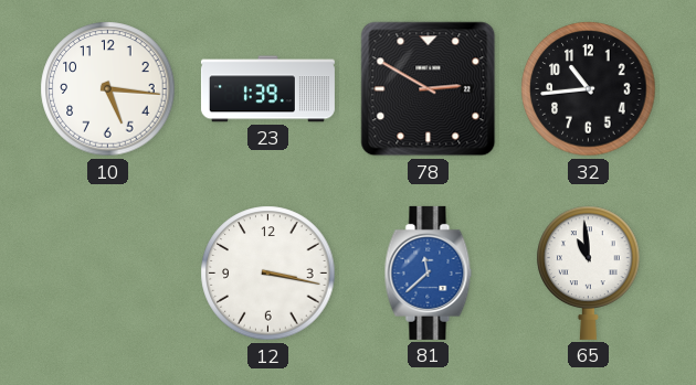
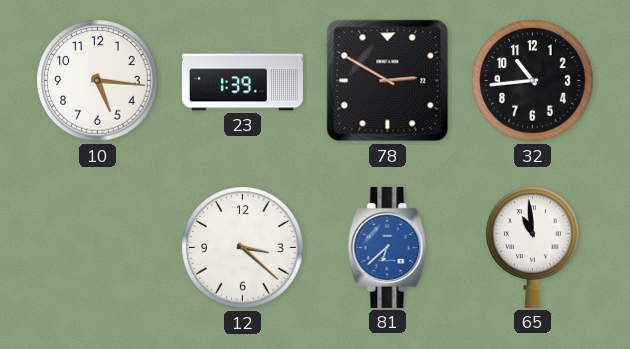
12: 3:17 -> 3:22
81: 11:38 -> 6:38
